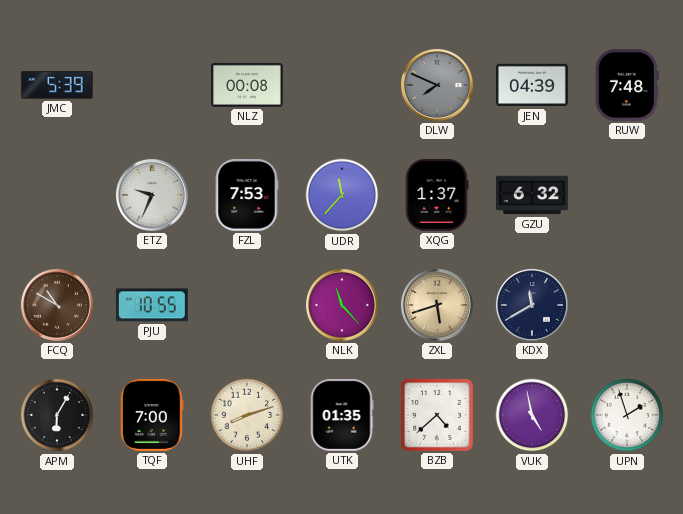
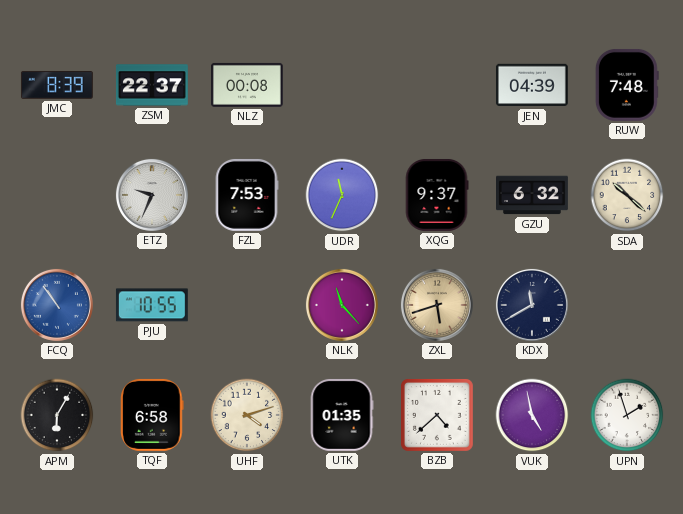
JMC: 5:39 -> 8:39
ZSM: none -> 22:37
DLW: 7:49 -> none
UDR: 11:37 -> 11:34
XQG: 1:37 -> 9:37
SDA: none -> 10:22
FCQ: 10:50 -> 10:54
FCQ dial: brown -> blue
TQF: 7:00 -> 6:58
UHF: 8:12 -> 4:12
